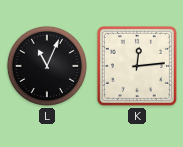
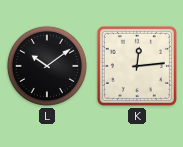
L: 11:04 -> 10:09
